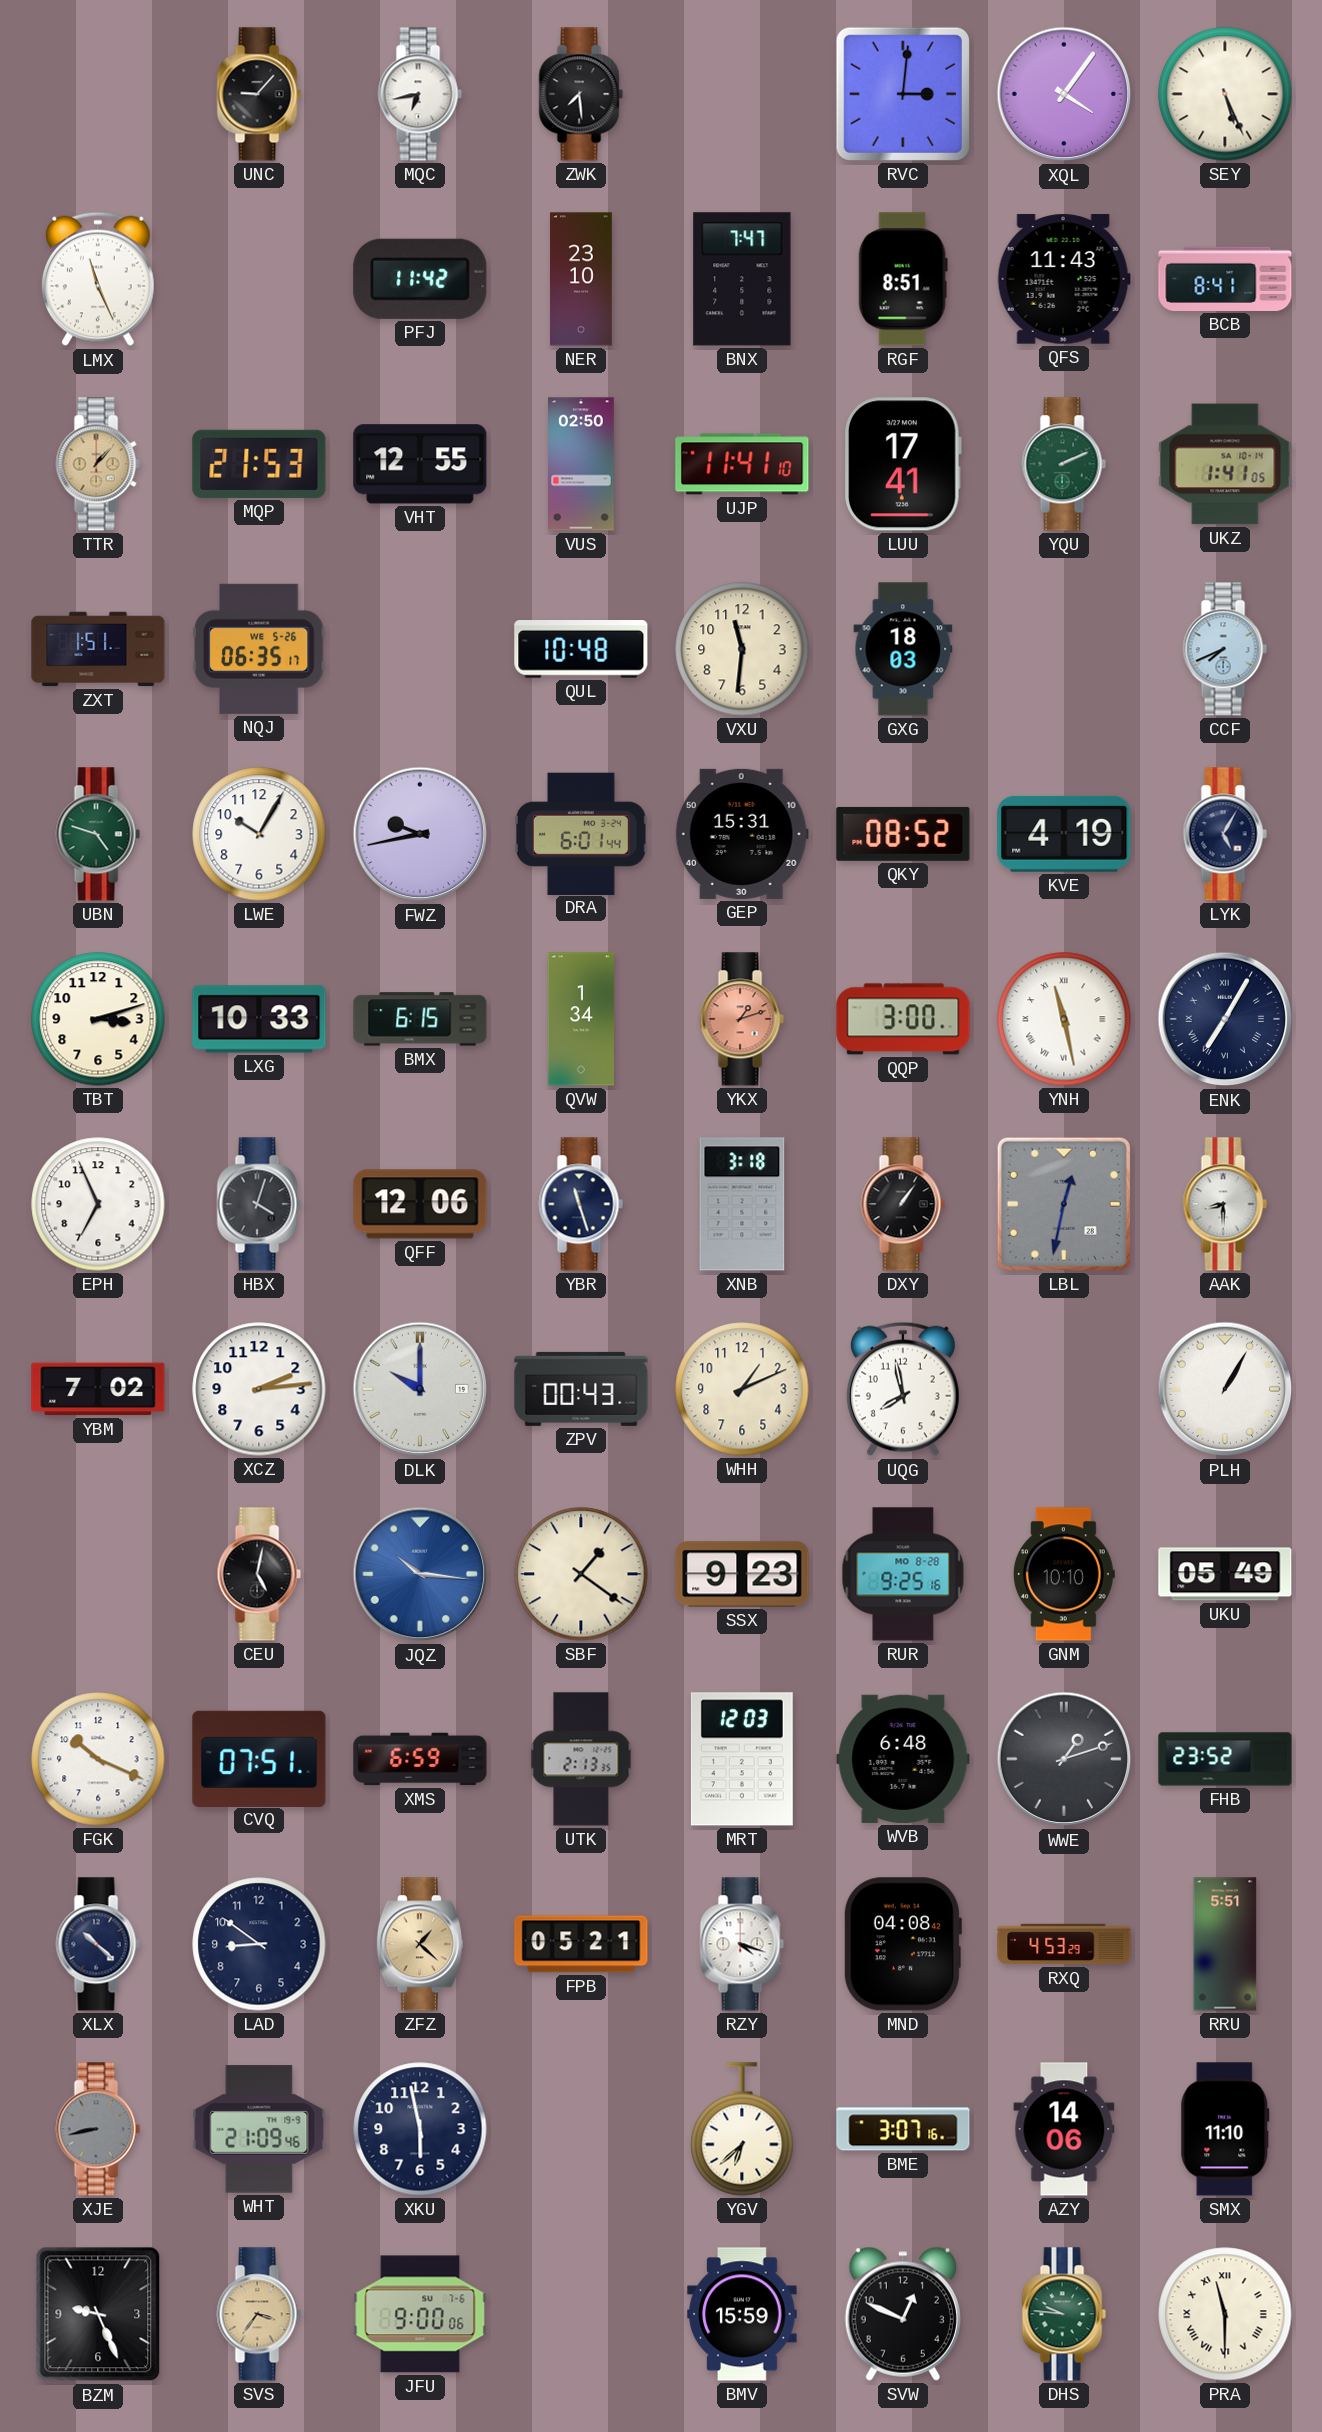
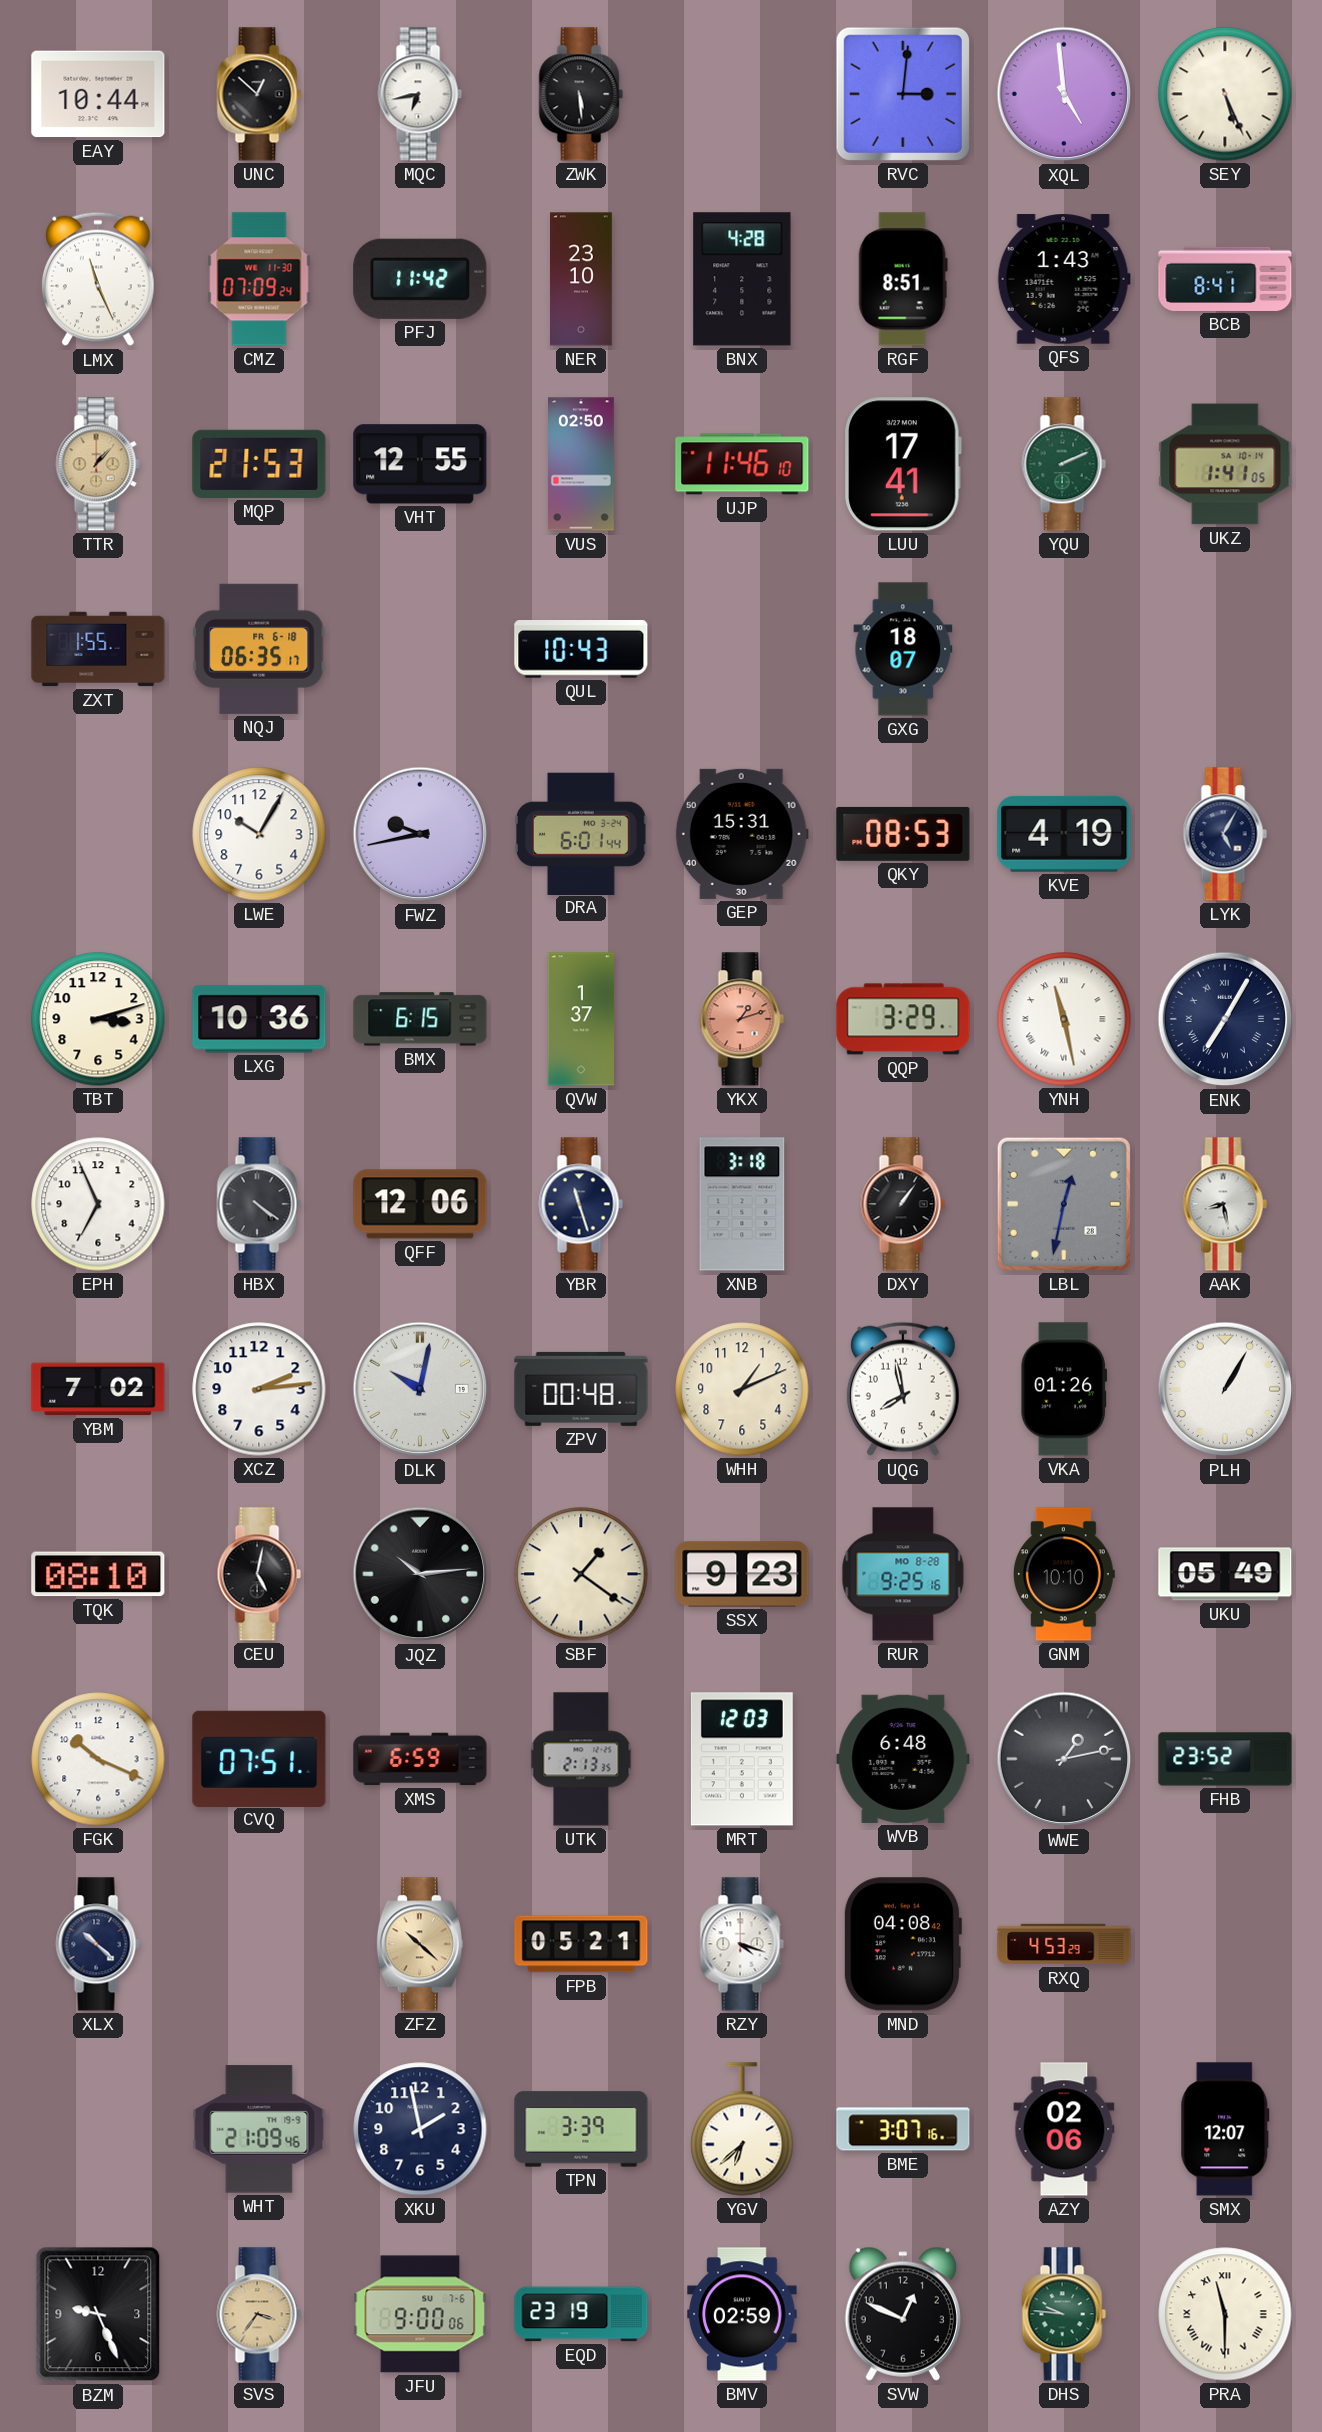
EAY: none -> 10:44
UNC: 9:07 -> 12:52
ZWK: 7:29 -> 5:29
XQL: 4:06 -> 4:59
CMZ: none -> 07:09
BNX: 7:47 -> 4:28
QFS: 11:43 -> 1:43
UJP: 11:41 -> 11:46
ZXT: 1:51 -> 1:55
NQJ date: WE 5-26 -> FR 6-18
QUL: 10:48 -> 10:43
VXU: 11:31 -> none
GXG: 18:03 -> 18:07
CCF: 7:41 -> none
UBN: 4:48 -> none
QKY: 08:52 -> 08:53
LXG: 10:33 -> 10:36
QVW: 1:34 -> 1:37
QQP: 3:00 -> 3:29
HBX: 4:03 -> 4:21
AAK: 8:30 -> 8:28
DLK: 10:00 -> 10:02
ZPV: 00:43 -> 00:48
VKA: none -> 01:26
TQK: none -> 08:10
JQZ: 10:16 -> 10:14
JQZ dial: blue -> black
WWE: 1:12 -> 1:13
LAD: 8:51 -> none
ZFZ: 1:22 -> 10:22
RRU: 5:51 -> none
XJE: 8:43 -> none
XKU: 5:58 -> 1:58
TPN: none -> 3:39
AZY: 14:06 -> 02:06
SMX: 11:10 -> 12:07
EQD: none -> 23:19
BMV: 15:59 -> 02:59
